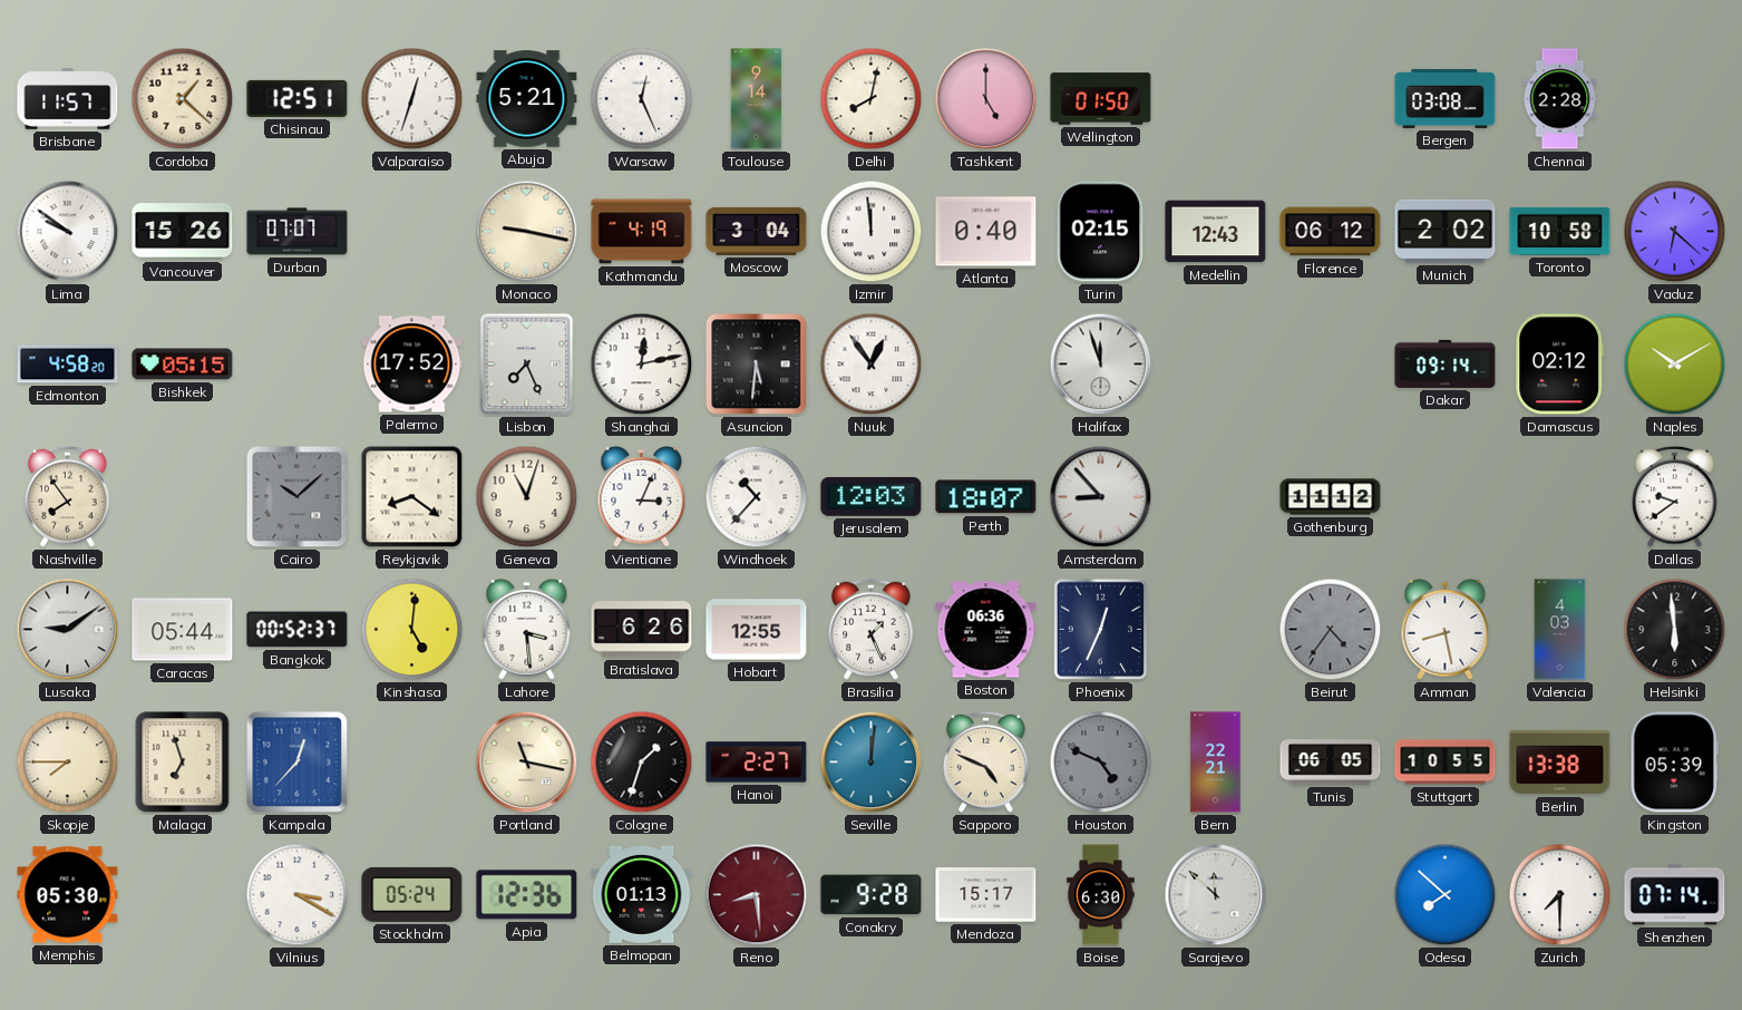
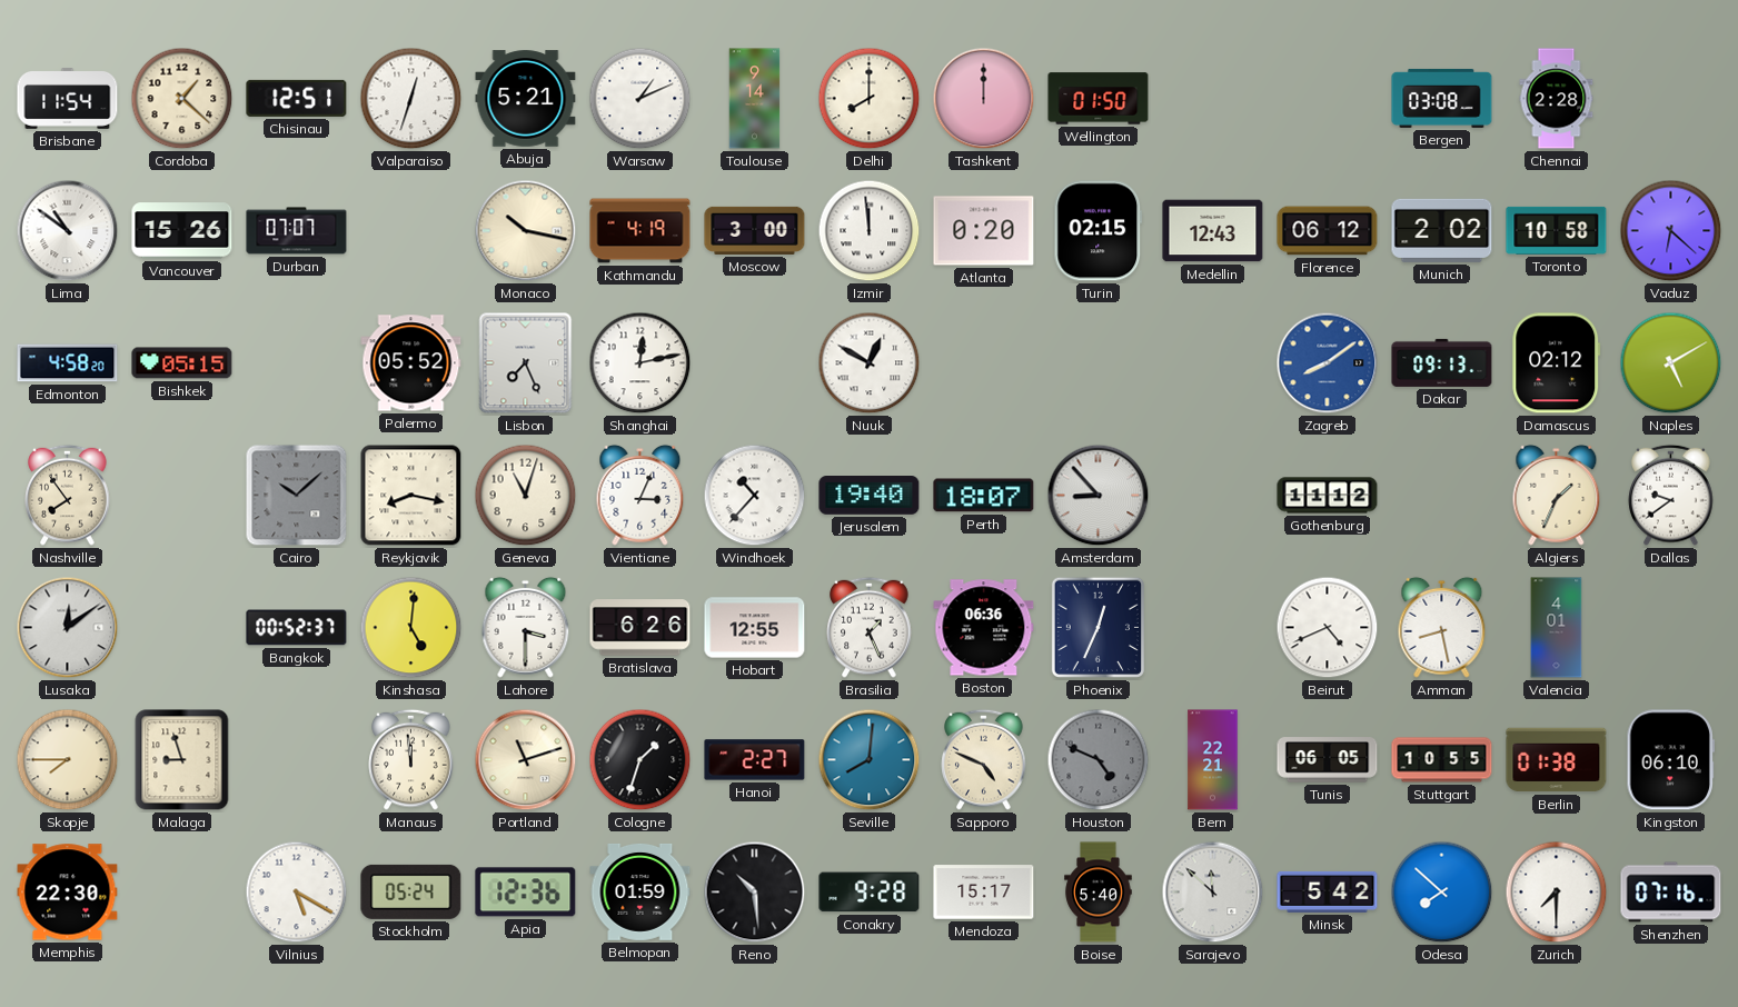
Brisbane: 11:57 -> 11:54
Warsaw: 12:26 -> 1:11
Delhi: 8:02 -> 8:00
Tashkent: 5:00 -> 12:00
Lima: 9:51 -> 10:51
Monaco: 9:17 -> 10:17
Moscow: 3:04 -> 3:00
Atlanta: 0:40 -> 0:20
Palermo: 17:52 -> 05:52
Asuncion: 5:31 -> none
Nuuk: 12:54 -> 12:50
Halifax: 11:57 -> none
Zagreb: none -> 8:09
Dakar: 09:14 -> 09:13
Naples: 10:10 -> 5:10
Reykjavik: 8:21 -> 8:17
Jerusalem: 12:03 -> 19:40
Algiers: none -> 1:34
Lusaka: 9:09 -> 12:09
Caracas: 05:44 -> none
Lahore: 3:29 -> 3:30
Beirut: 4:36 -> 4:41
Beirut dial: grey -> white
Valencia: 4:03 -> 4:01
Helsinki: 5:59 -> none
Malaga: 6:57 -> 8:57
Kampala: 12:37 -> none
Manaus: none -> 11:59
Portland: 11:17 -> 11:12
Seville: 12:01 -> 8:01
Berlin: 13:38 -> 01:38
Kingston: 05:39 -> 06:10
Memphis: 05:30 -> 22:30
Vilnius: 3:20 -> 5:20
Belmopan: 01:13 -> 01:59
Reno: 8:29 -> 10:29
Reno dial: burgundy -> black
Boise: 6:30 -> 5:40
Minsk: none -> 5:42
Shenzhen: 07:14 -> 07:16
